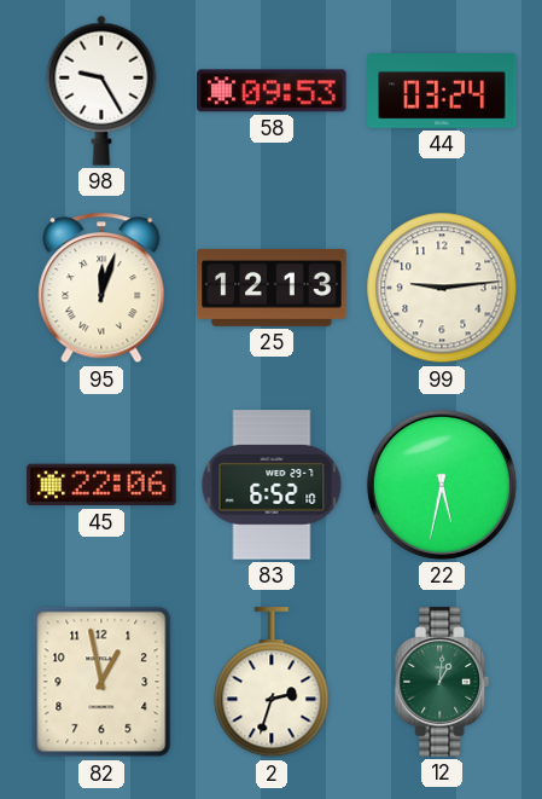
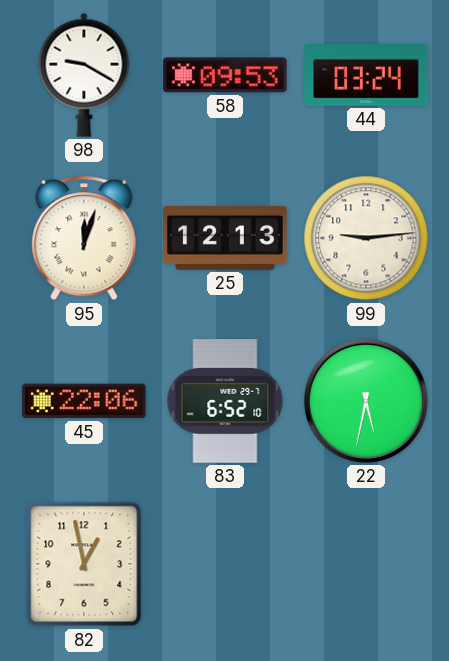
98: 9:25 -> 9:20
2: 2:33 -> none
12: 1:01 -> none
